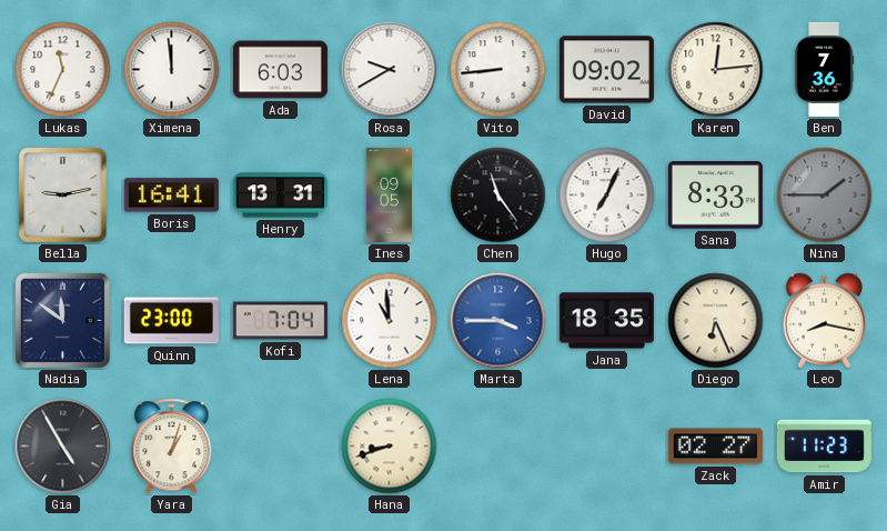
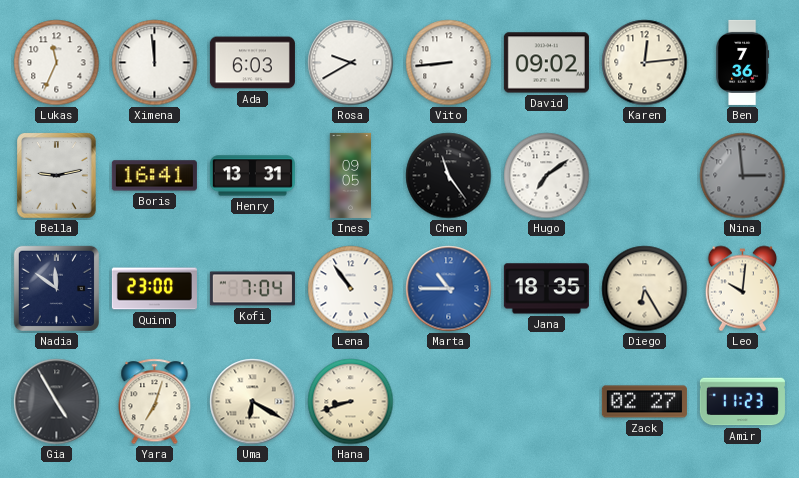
Hugo: 7:04 -> 7:09
Sana: 8:33 -> none
Nina: 1:45 -> 2:59
Lena: 10:59 -> 10:54
Marta: 3:45 -> 10:45
Diego: 6:26 -> 6:25
Leo: 8:17 -> 10:01
Yara: 1:03 -> 7:03
Uma: none -> 6:20
